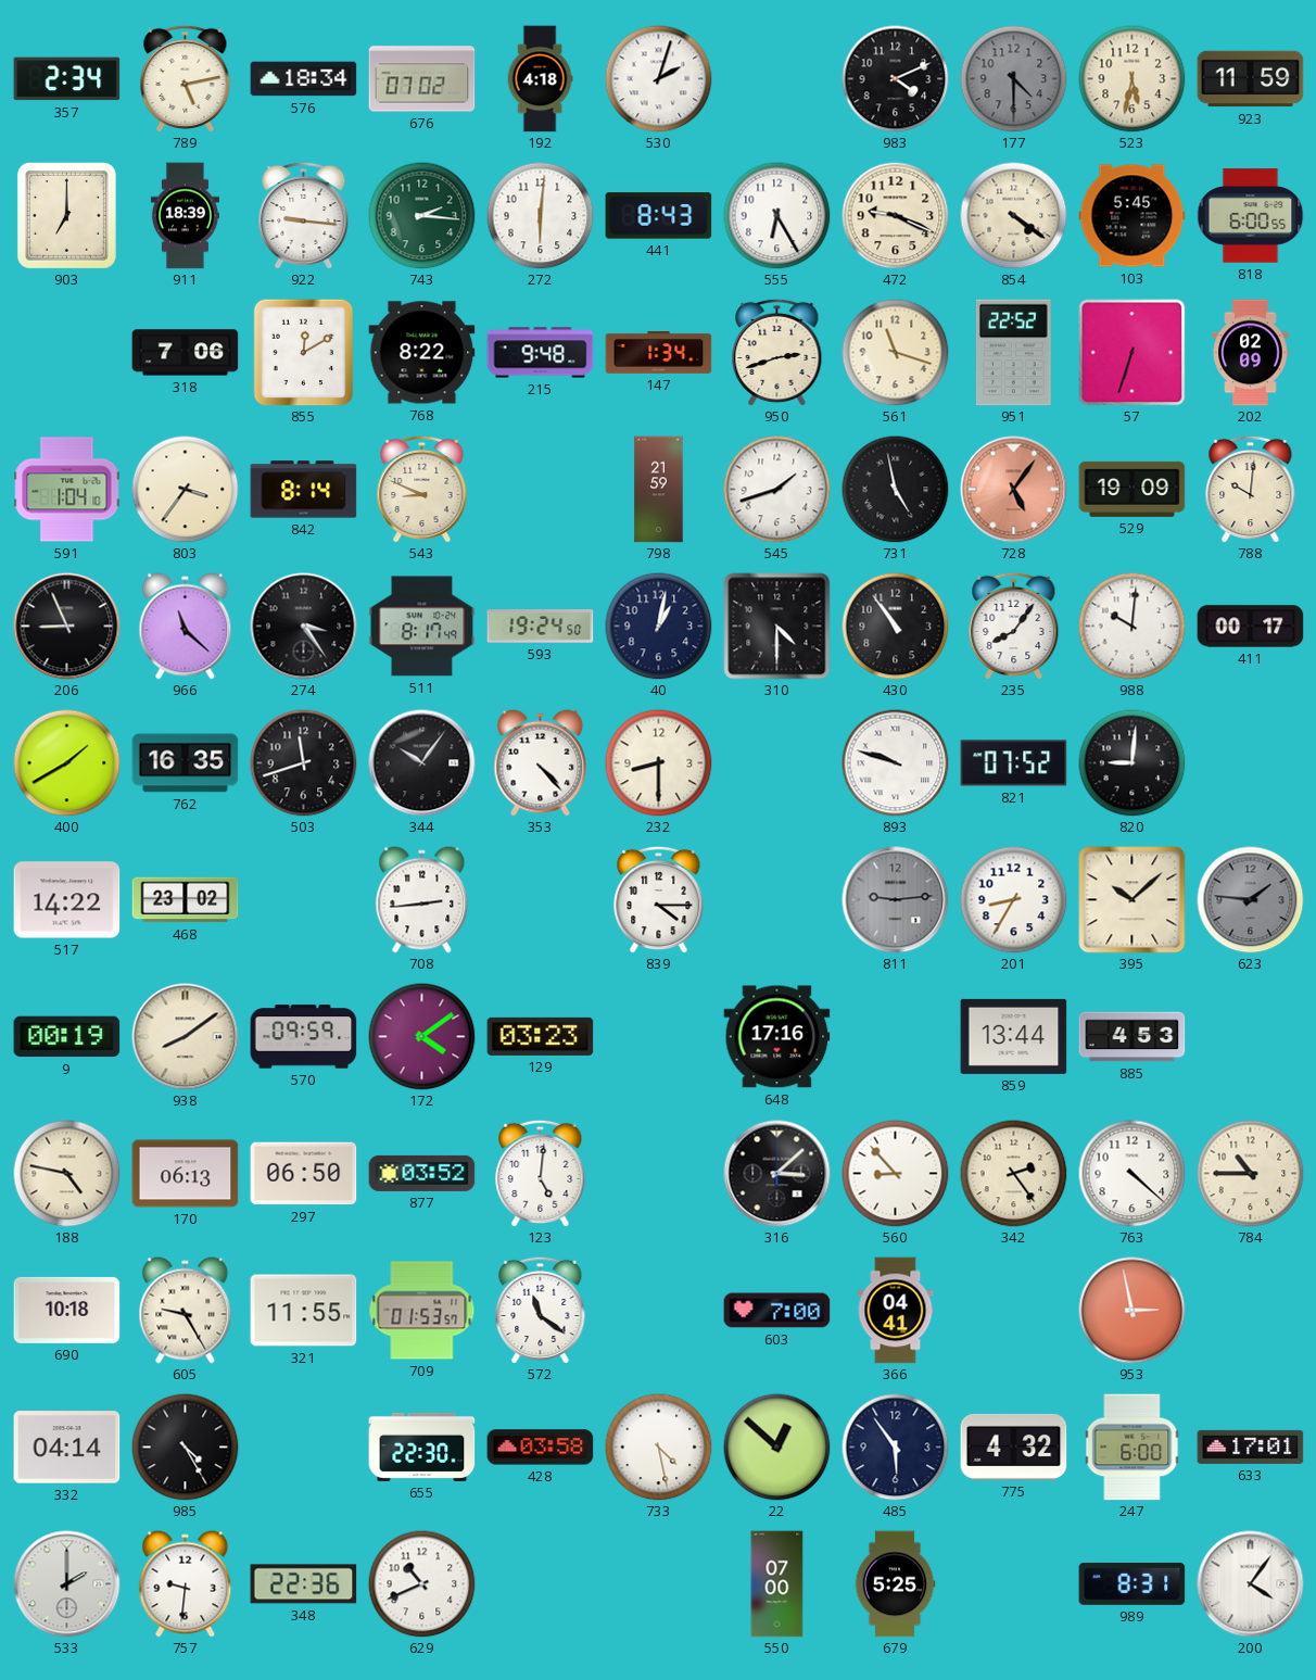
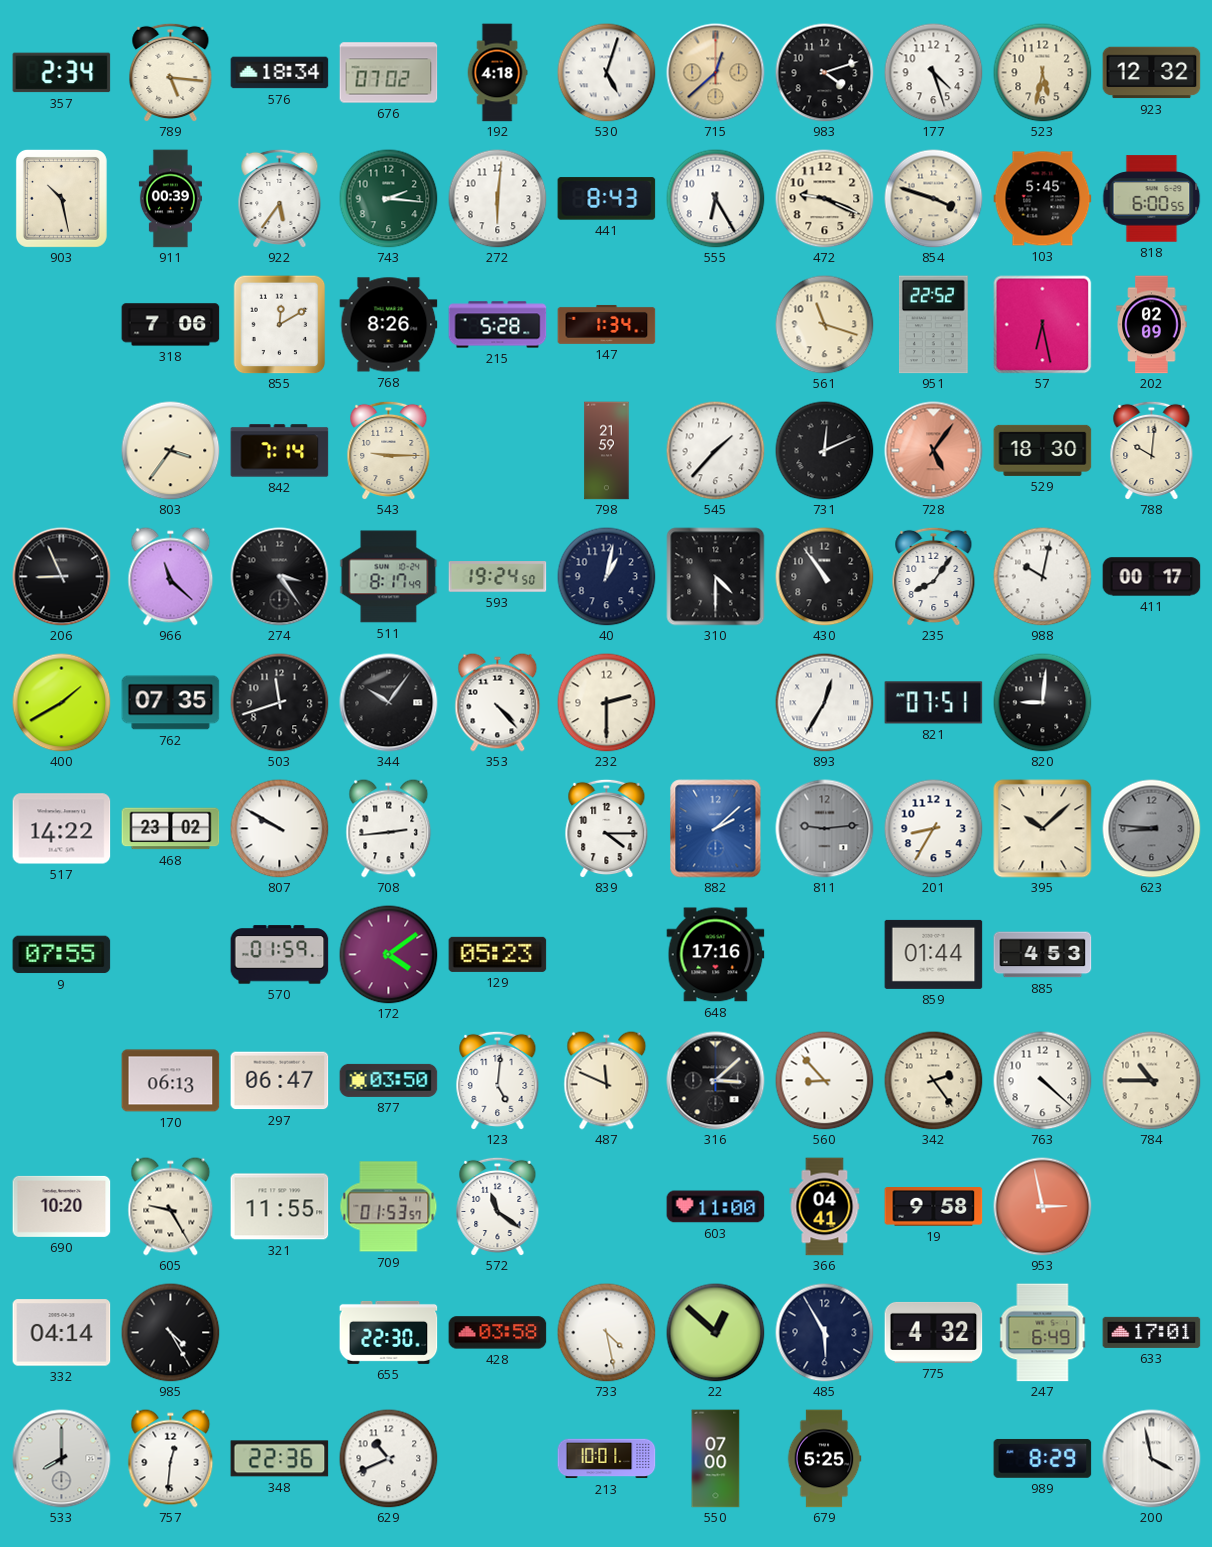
789: 5:13 -> 5:16
530: 2:03 -> 5:03
715: none -> 12:38
983: 4:11 -> 4:12
177: 4:30 -> 4:27
177 dial: grey -> white
923: 11:59 -> 12:32
903: 7:00 -> 10:28
911: 18:39 -> 00:39
922: 9:16 -> 5:36
854: 4:21 -> 3:48
768: 8:22 -> 8:26
215: 9:48 -> 5:28
950: 2:42 -> none
57: 6:33 -> 6:28
591: 1:04 -> none
842: 8:14 -> 7:14
543: 8:49 -> 9:15
545: 1:42 -> 1:37
731: 4:58 -> 12:11
529: 19:09 -> 18:30
988: 10:01 -> 10:02
762: 16:35 -> 07:35
232: 8:30 -> 2:30
893: 9:48 -> 12:35
821: 07:52 -> 07:51
807: none -> 9:50
882: none -> 2:08
623: 1:46 -> 8:46
9: 00:19 -> 07:55
938: 8:09 -> none
570: 09:59 -> 01:59
129: 03:23 -> 05:23
859: 13:44 -> 01:44
188: 4:47 -> none
297: 06:50 -> 06:47
877: 03:52 -> 03:50
487: none -> 11:49
690: 10:18 -> 10:20
603: 7:00 -> 11:00
19: none -> 9:58
485: 5:54 -> 5:55
247: 6:00 -> 6:49
533: 2:00 -> 8:00
757: 9:31 -> 12:31
213: none -> 10:01
989: 8:31 -> 8:29
200: 4:06 -> 3:58
